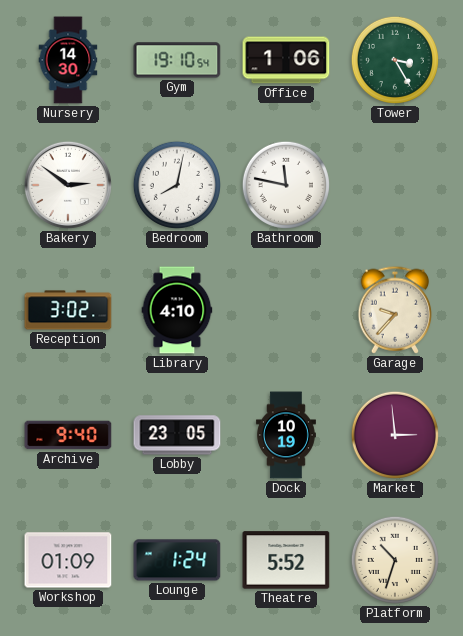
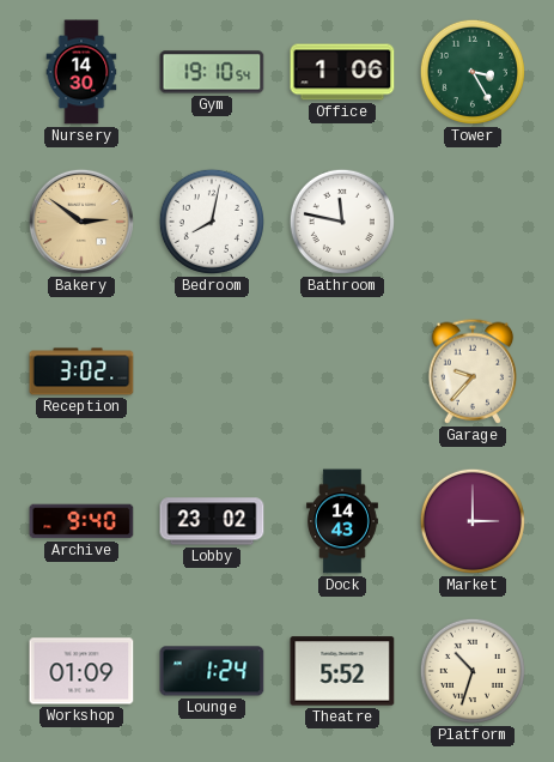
Bakery dial: white -> champagne
Library: 4:10 -> none
Lobby: 23:05 -> 23:02
Dock: 10:19 -> 14:43
Market: 2:59 -> 3:00
